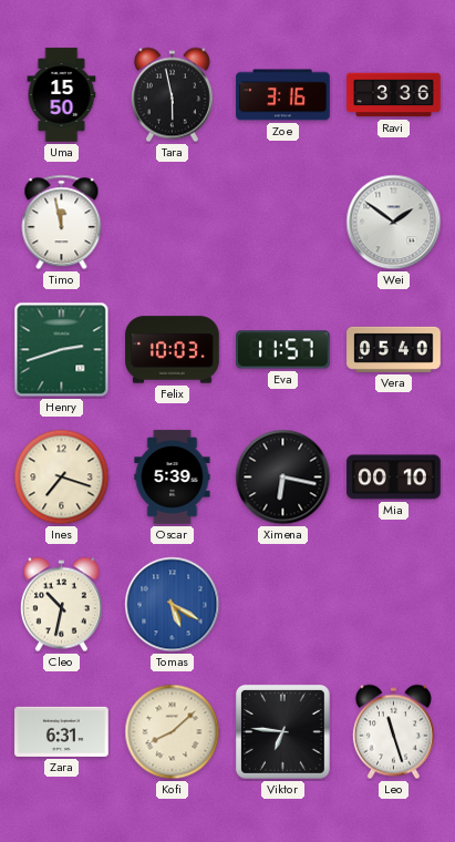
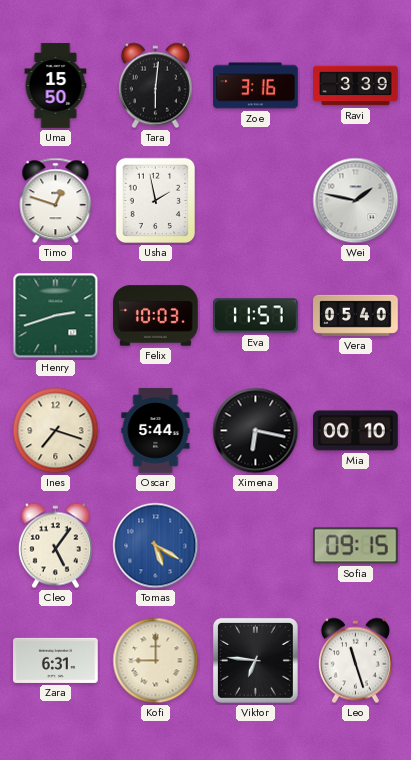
Tara: 5:58 -> 6:01
Ravi: 3:36 -> 3:39
Timo: 11:58 -> 12:48
Usha: none -> 1:58
Wei: 1:51 -> 1:47
Oscar: 5:39 -> 5:44
Cleo: 10:32 -> 5:06
Sofia: none -> 09:15
Kofi: 8:08 -> 9:00
